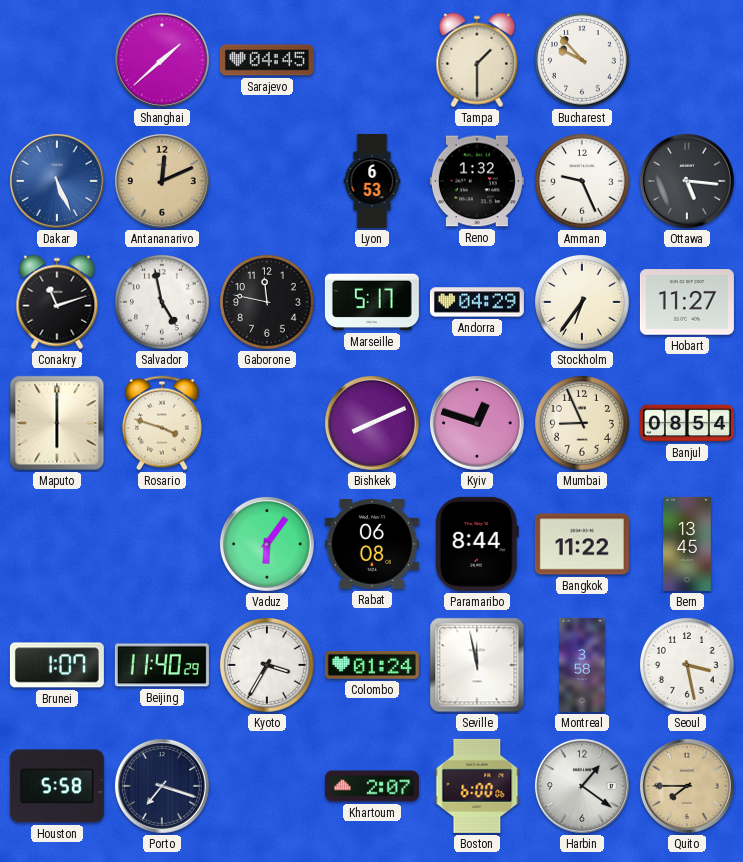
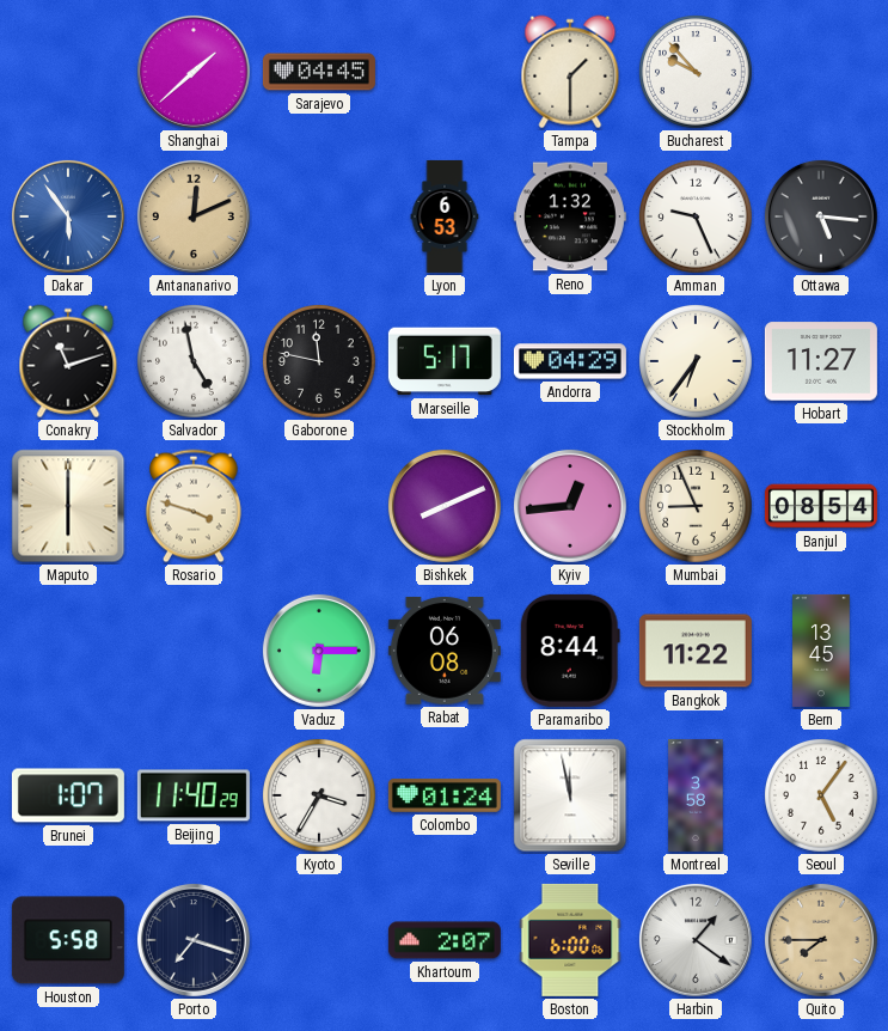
Dakar: 5:26 -> 5:54
Kyiv: 12:48 -> 12:44
Vaduz: 6:06 -> 6:15
Seoul: 3:28 -> 5:06
